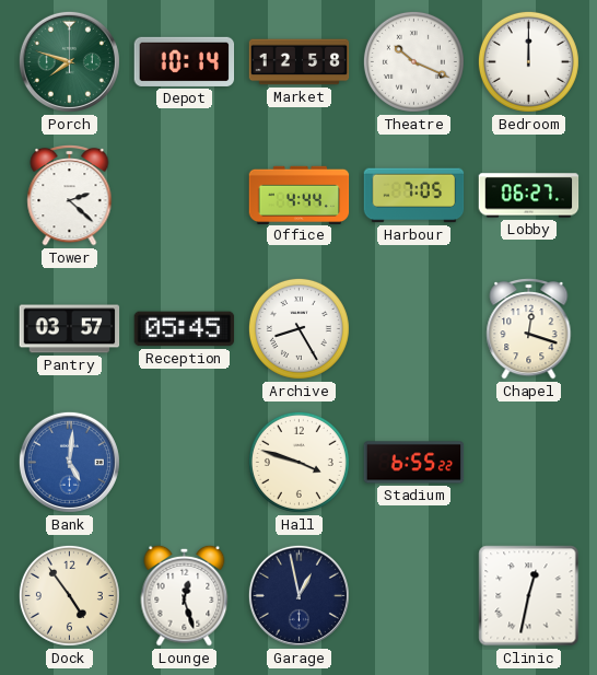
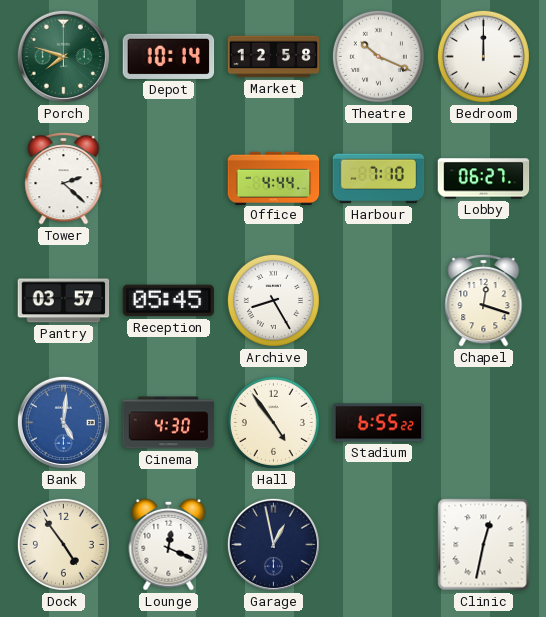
Harbour: 7:05 -> 7:10
Cinema: none -> 4:30
Hall: 3:48 -> 4:54
Lounge: 12:27 -> 12:19
